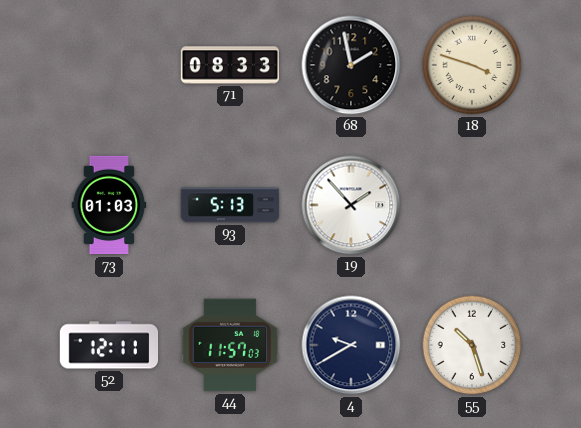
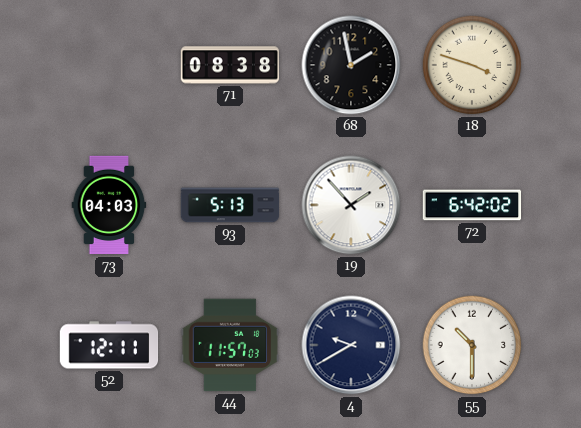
71: 08:33 -> 08:38
73: 01:03 -> 04:03
72: none -> 6:42
55: 10:27 -> 10:30
